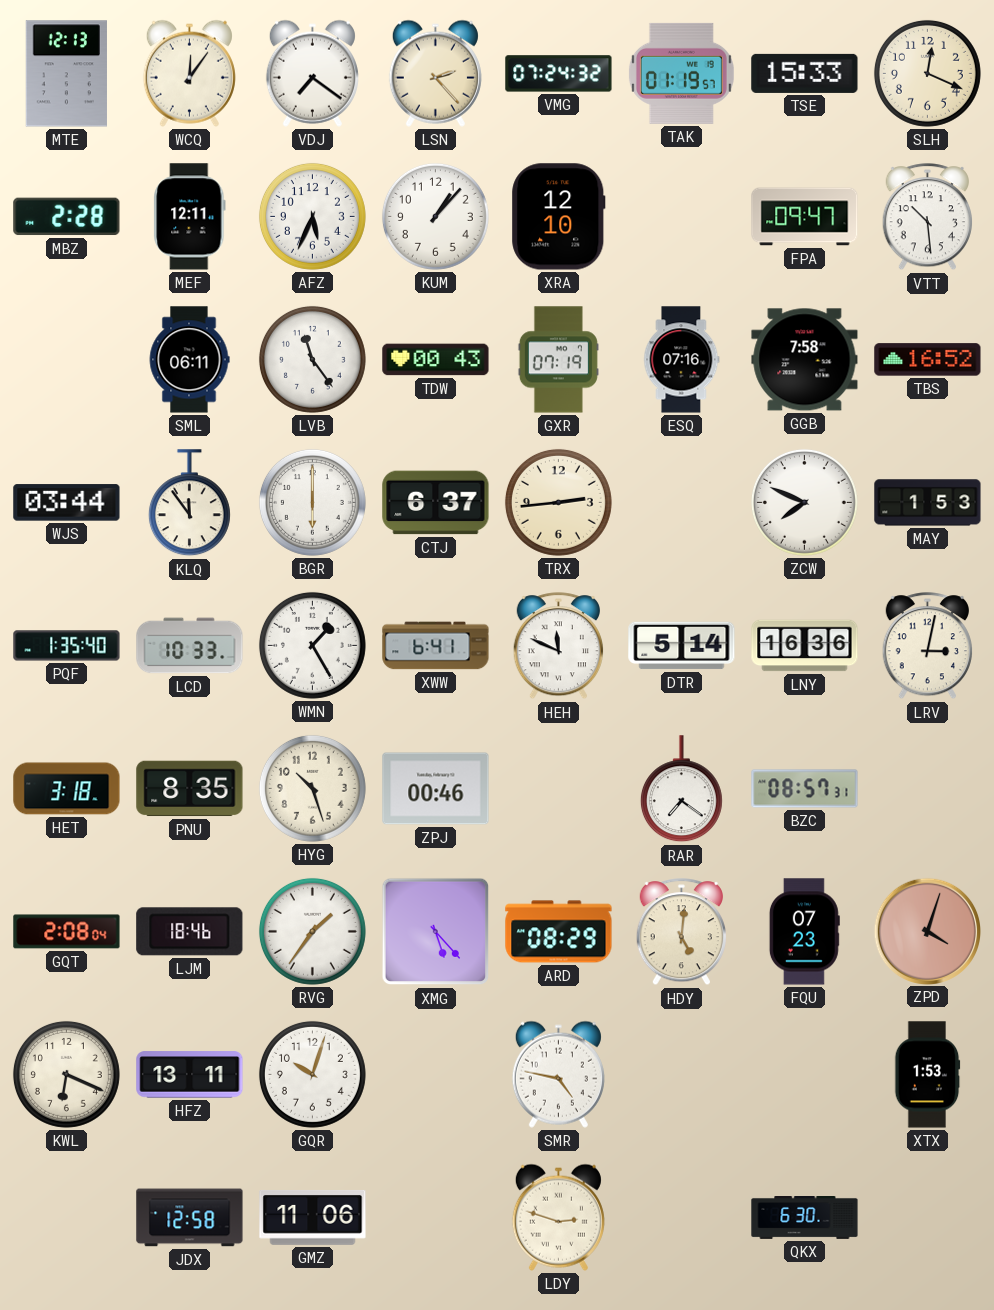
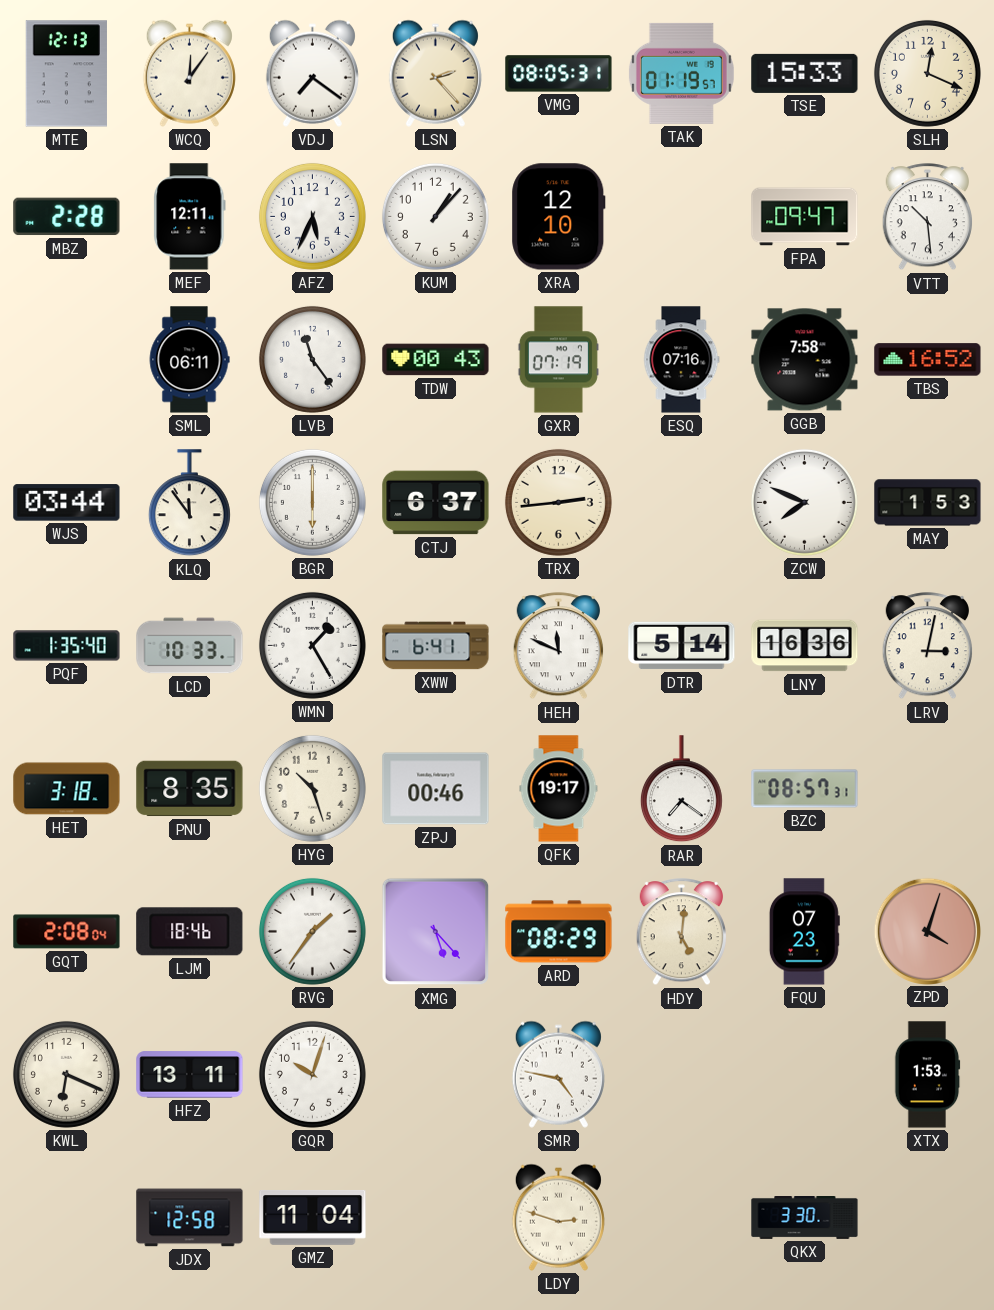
VMG: 07:24 -> 08:05
QFK: none -> 19:17
GMZ: 11:06 -> 11:04
QKX: 6:30 -> 3:30
